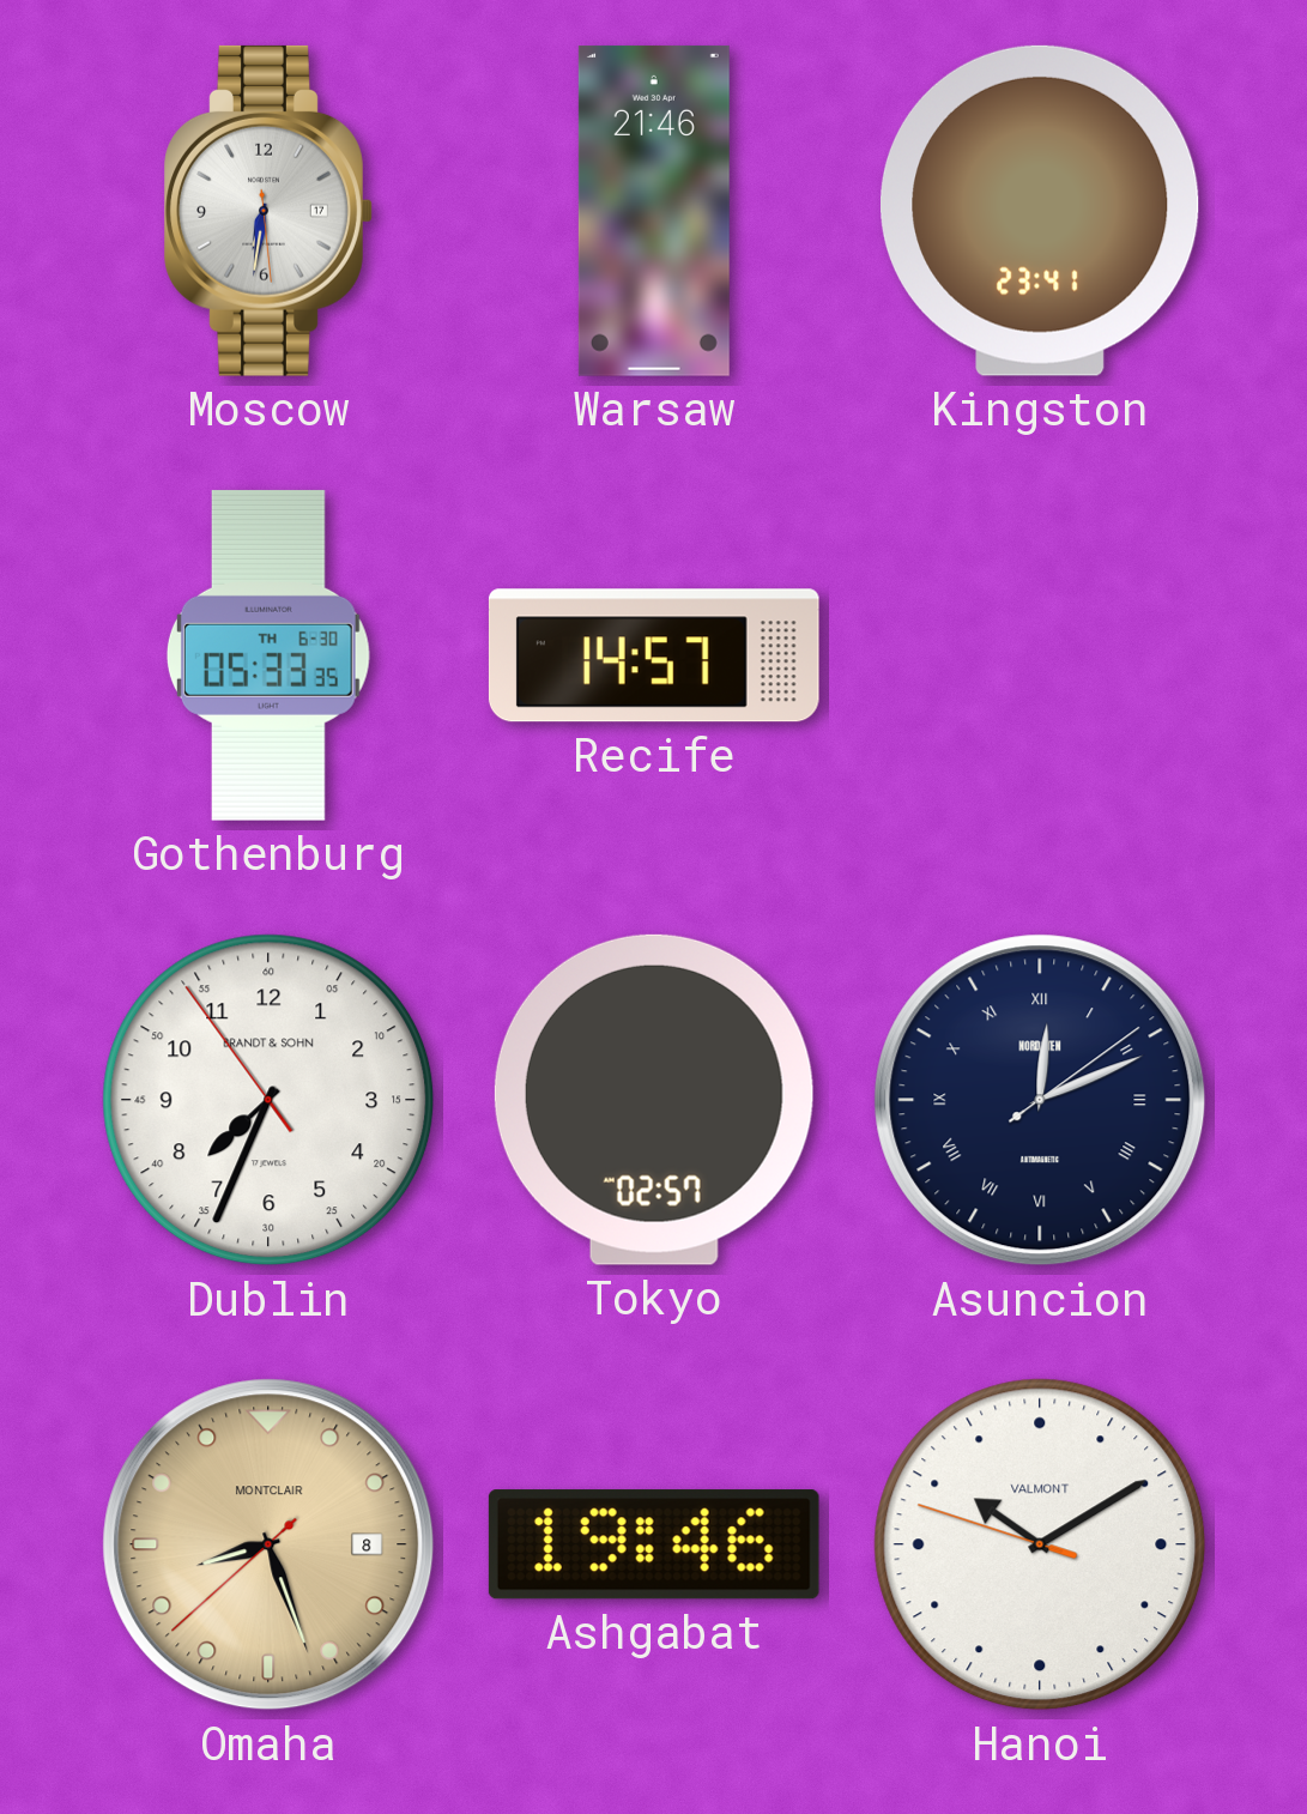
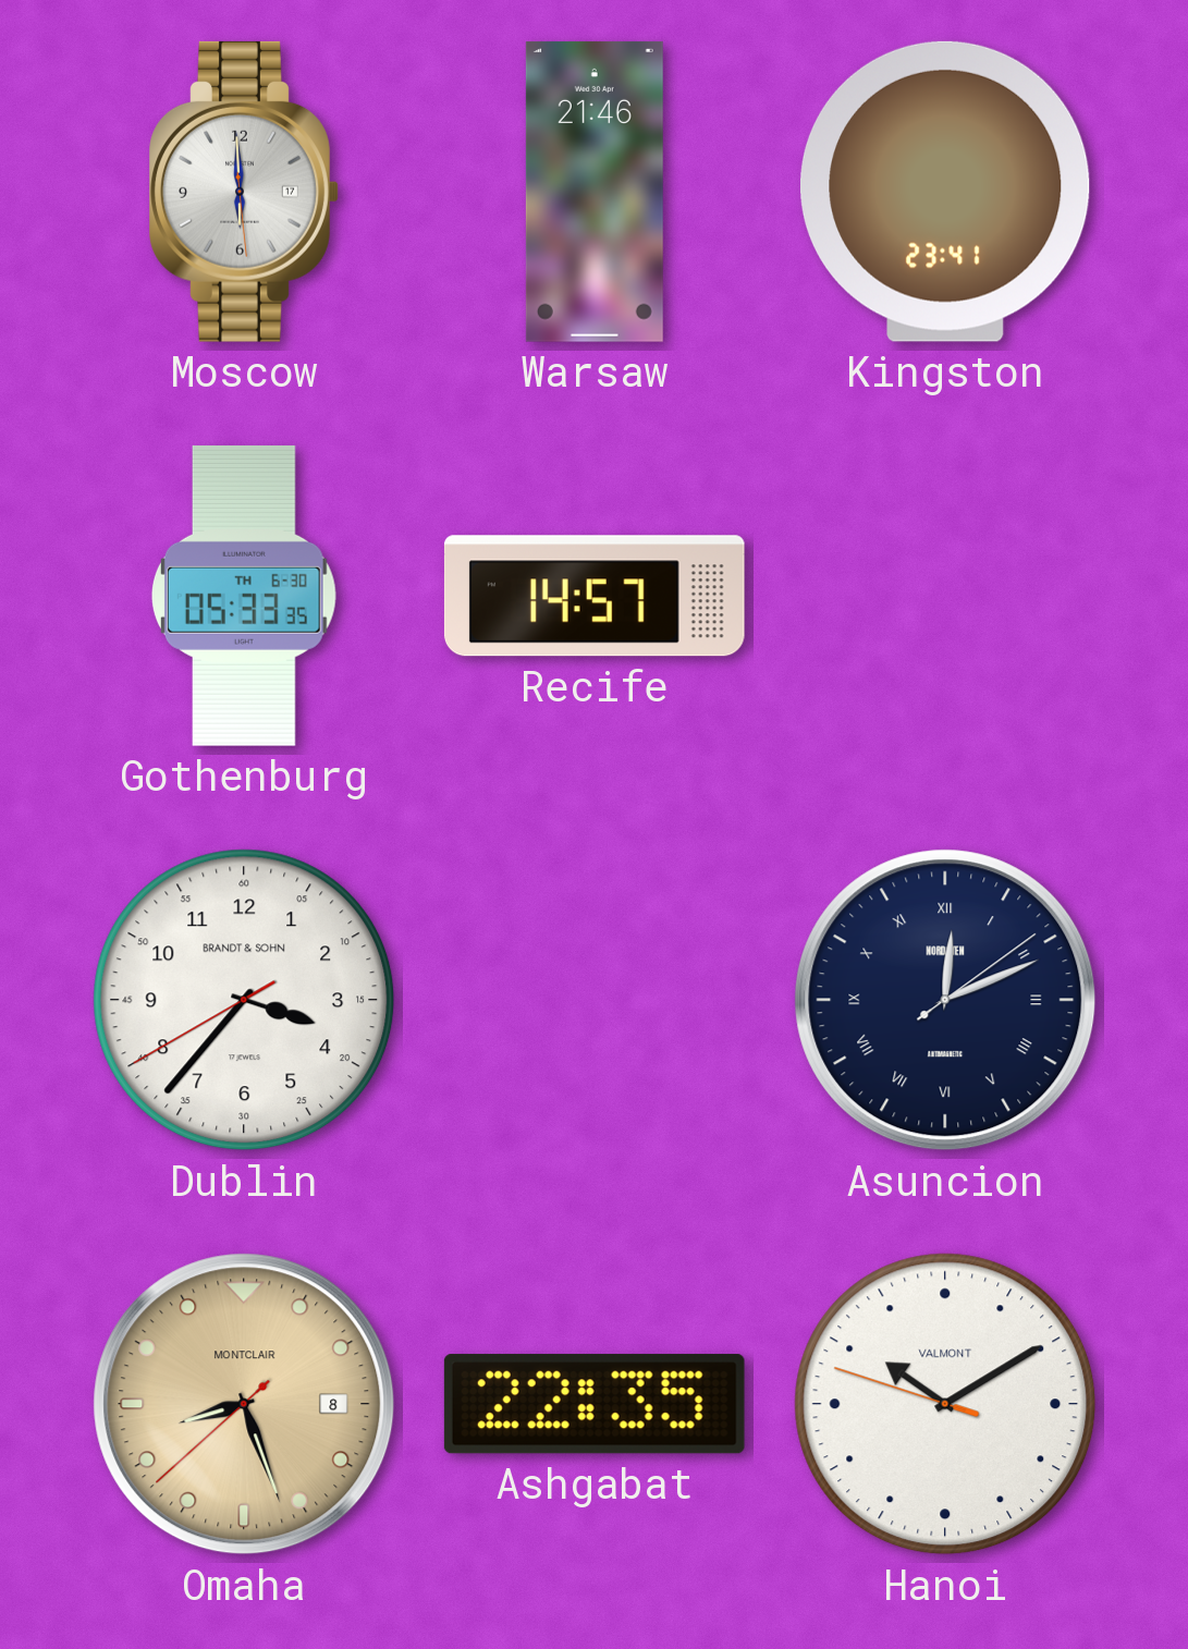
Moscow: 6:31 -> 5:59
Dublin: 7:33 -> 3:36
Tokyo: 02:57 -> none
Ashgabat: 19:46 -> 22:35
